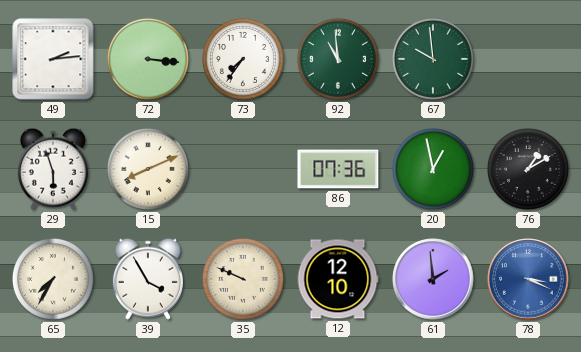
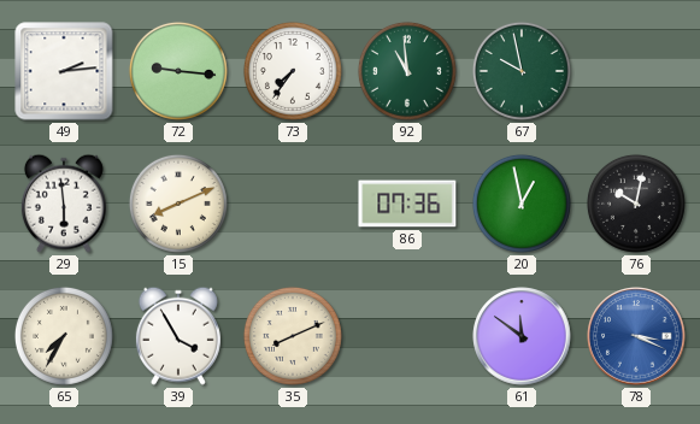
72: 3:16 -> 9:16
67: 9:59 -> 9:58
29: 5:57 -> 5:59
76: 1:10 -> 10:02
35: 9:49 -> 8:11
12: 12:10 -> none
61: 1:59 -> 11:51
